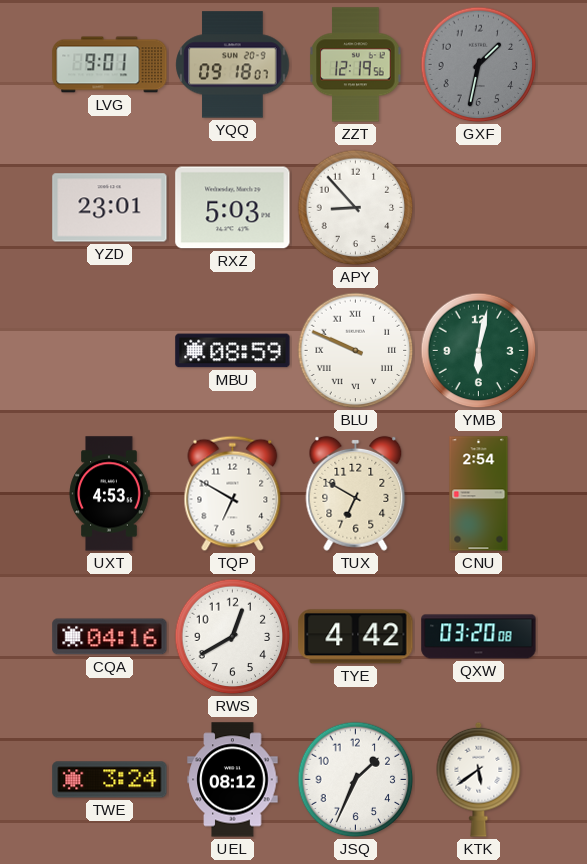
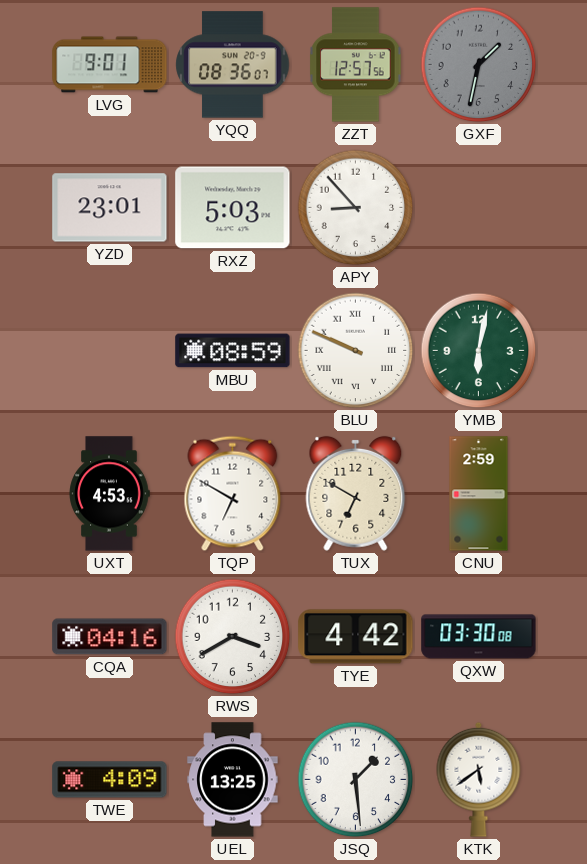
YQQ: 09:18 -> 08:36
ZZT: 12:19 -> 12:57
CNU: 2:54 -> 2:59
RWS: 12:40 -> 3:40
QXW: 03:20 -> 03:30
TWE: 3:24 -> 4:09
UEL: 08:12 -> 13:25
JSQ: 1:34 -> 1:29
